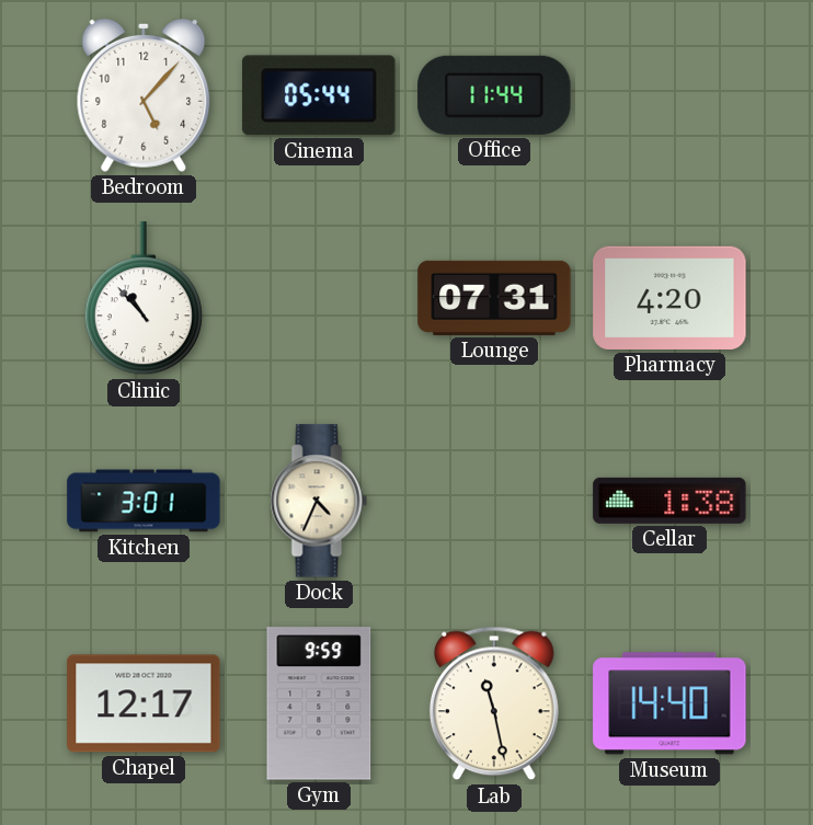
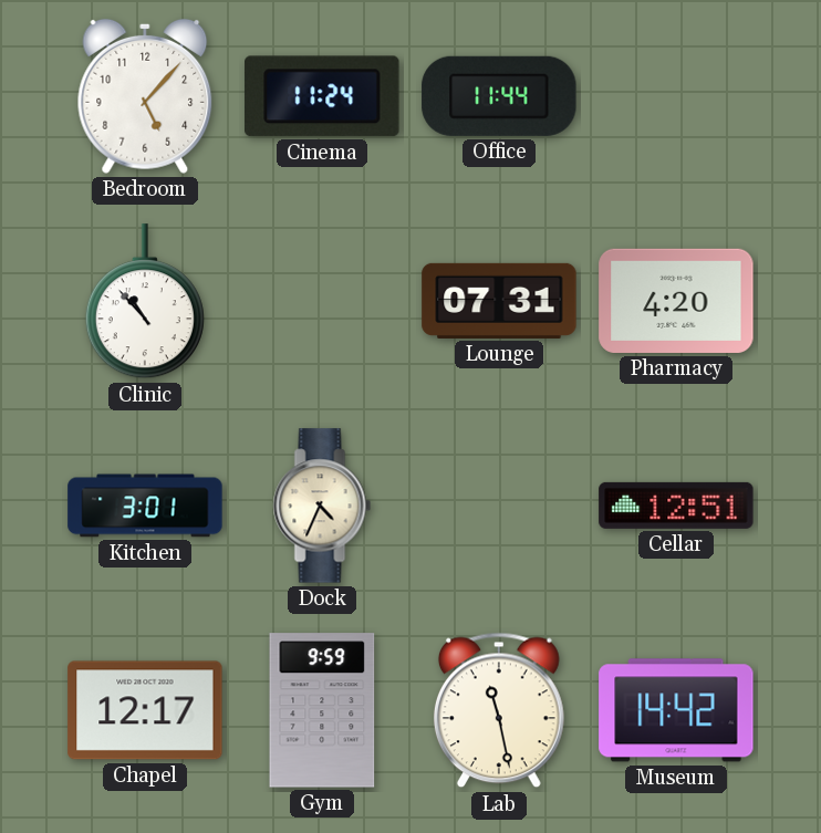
Cinema: 05:44 -> 11:24
Cellar: 1:38 -> 12:51
Museum: 14:40 -> 14:42
